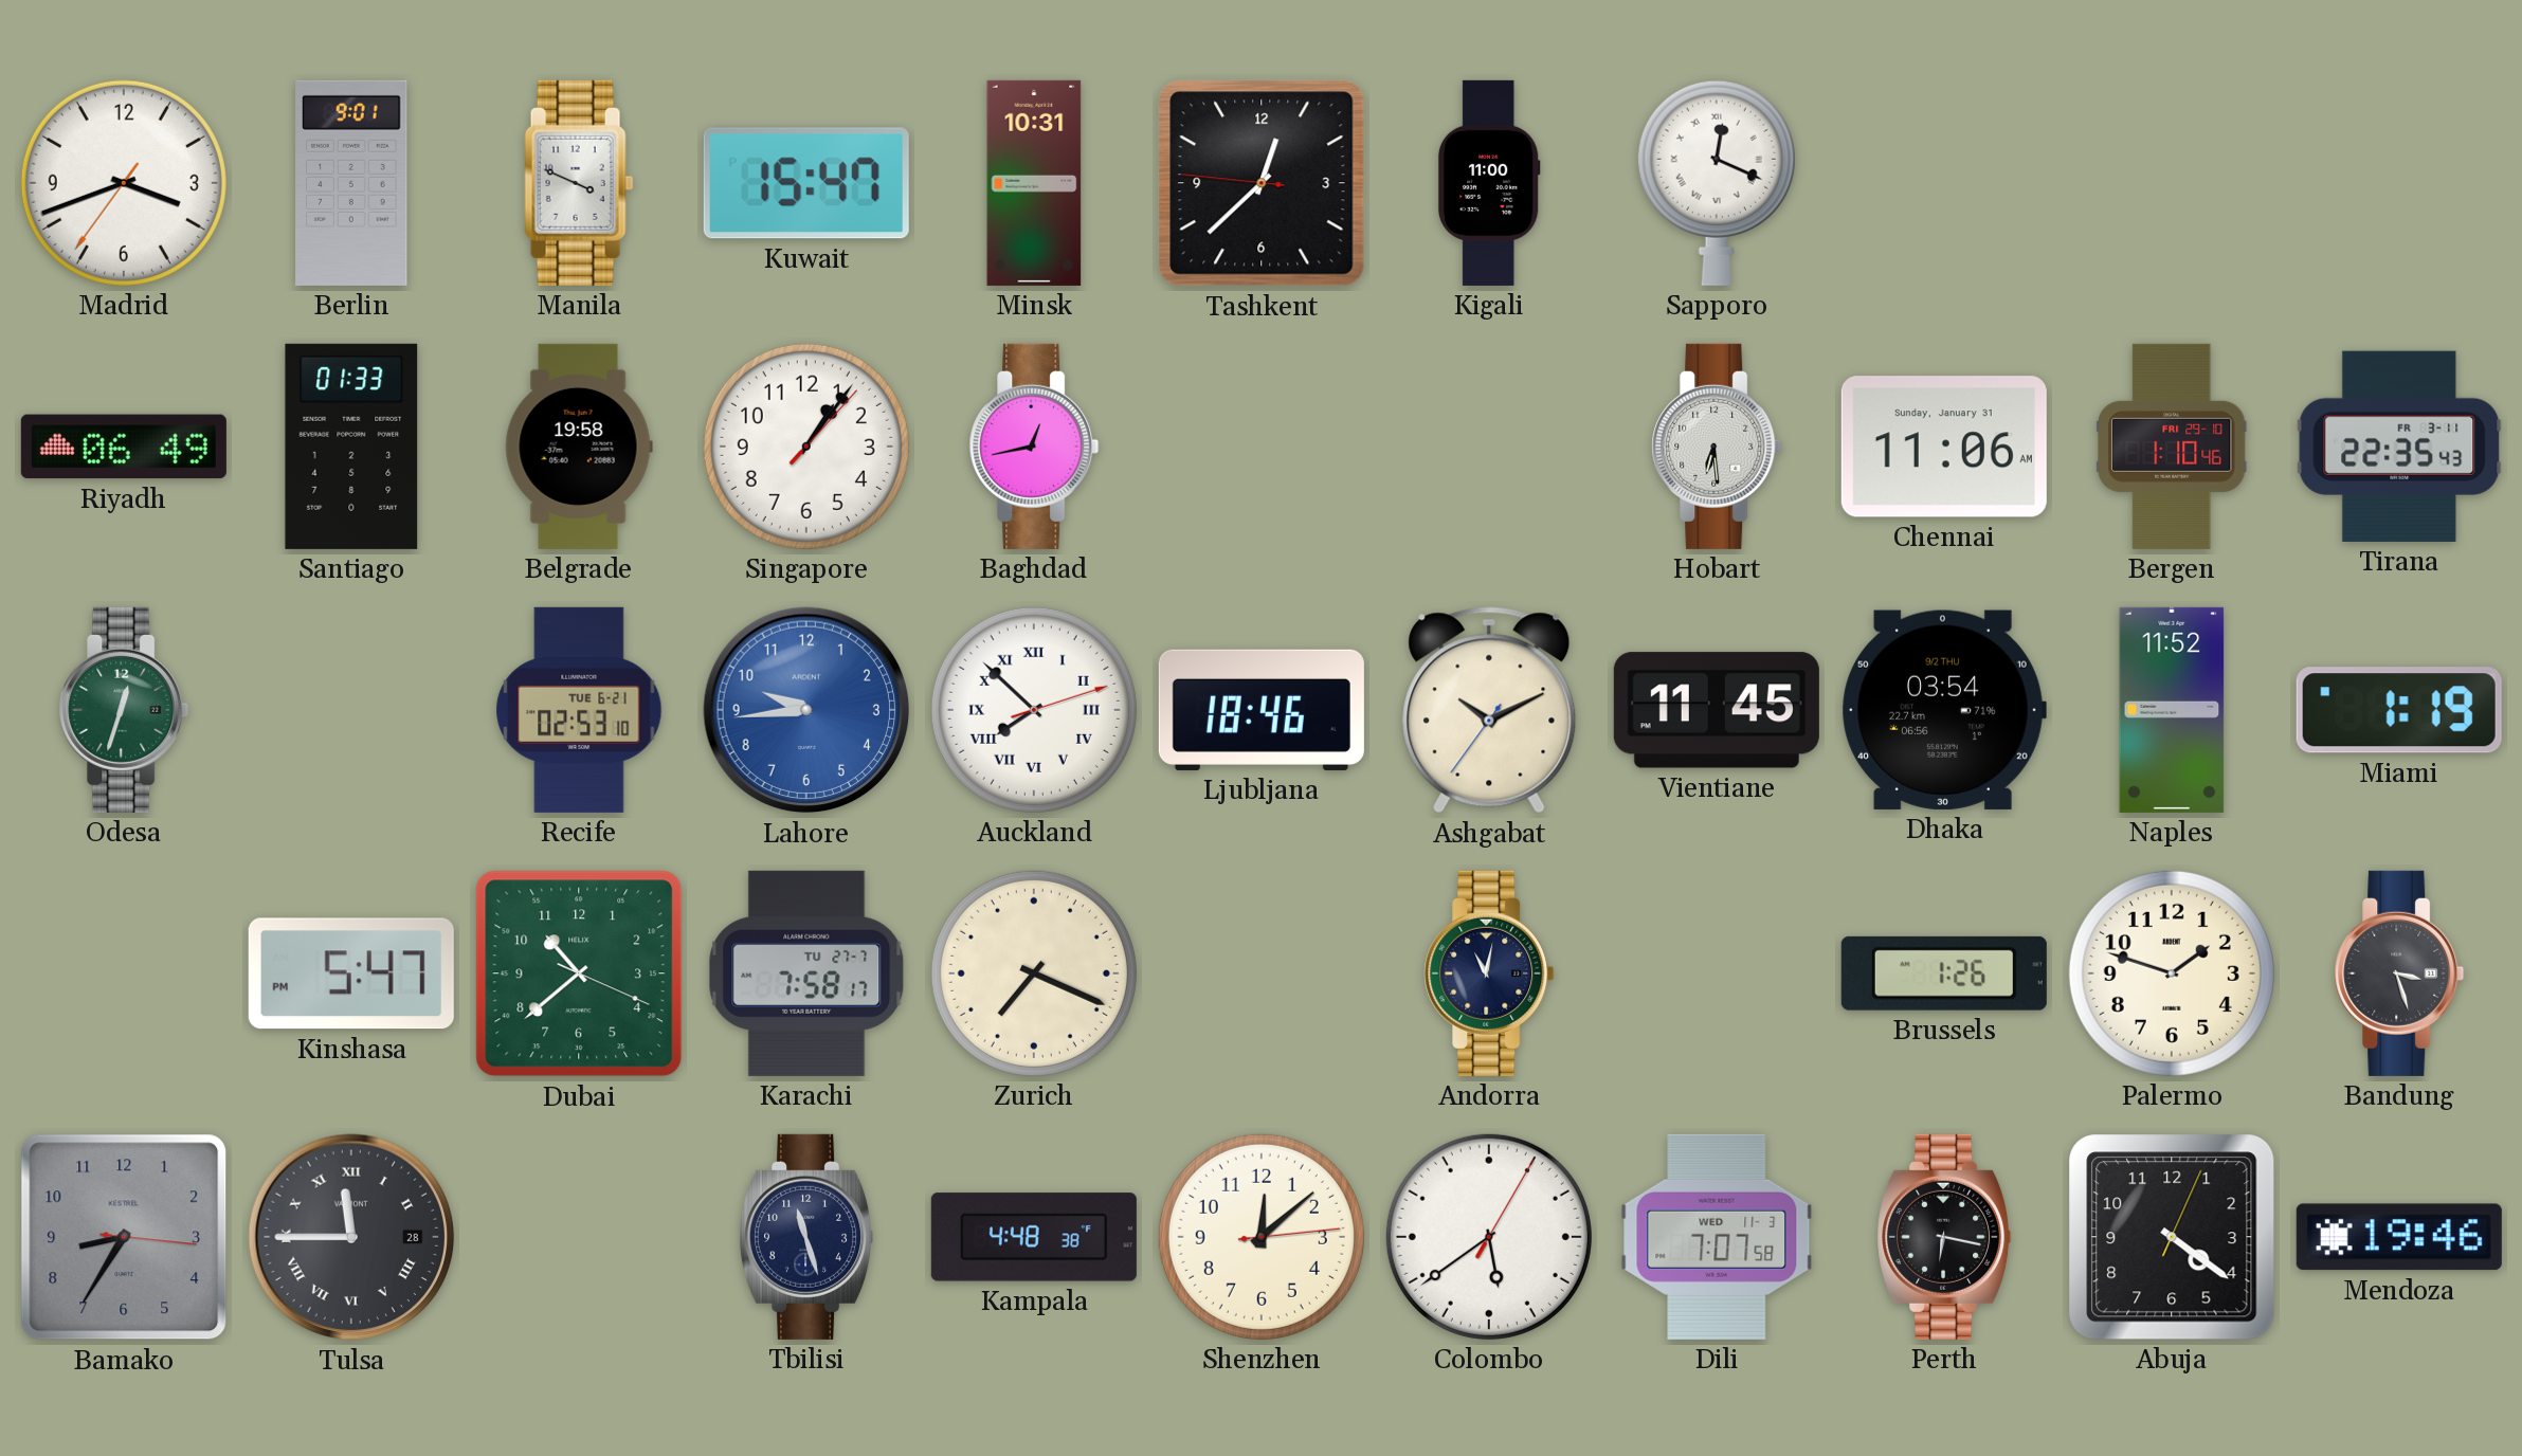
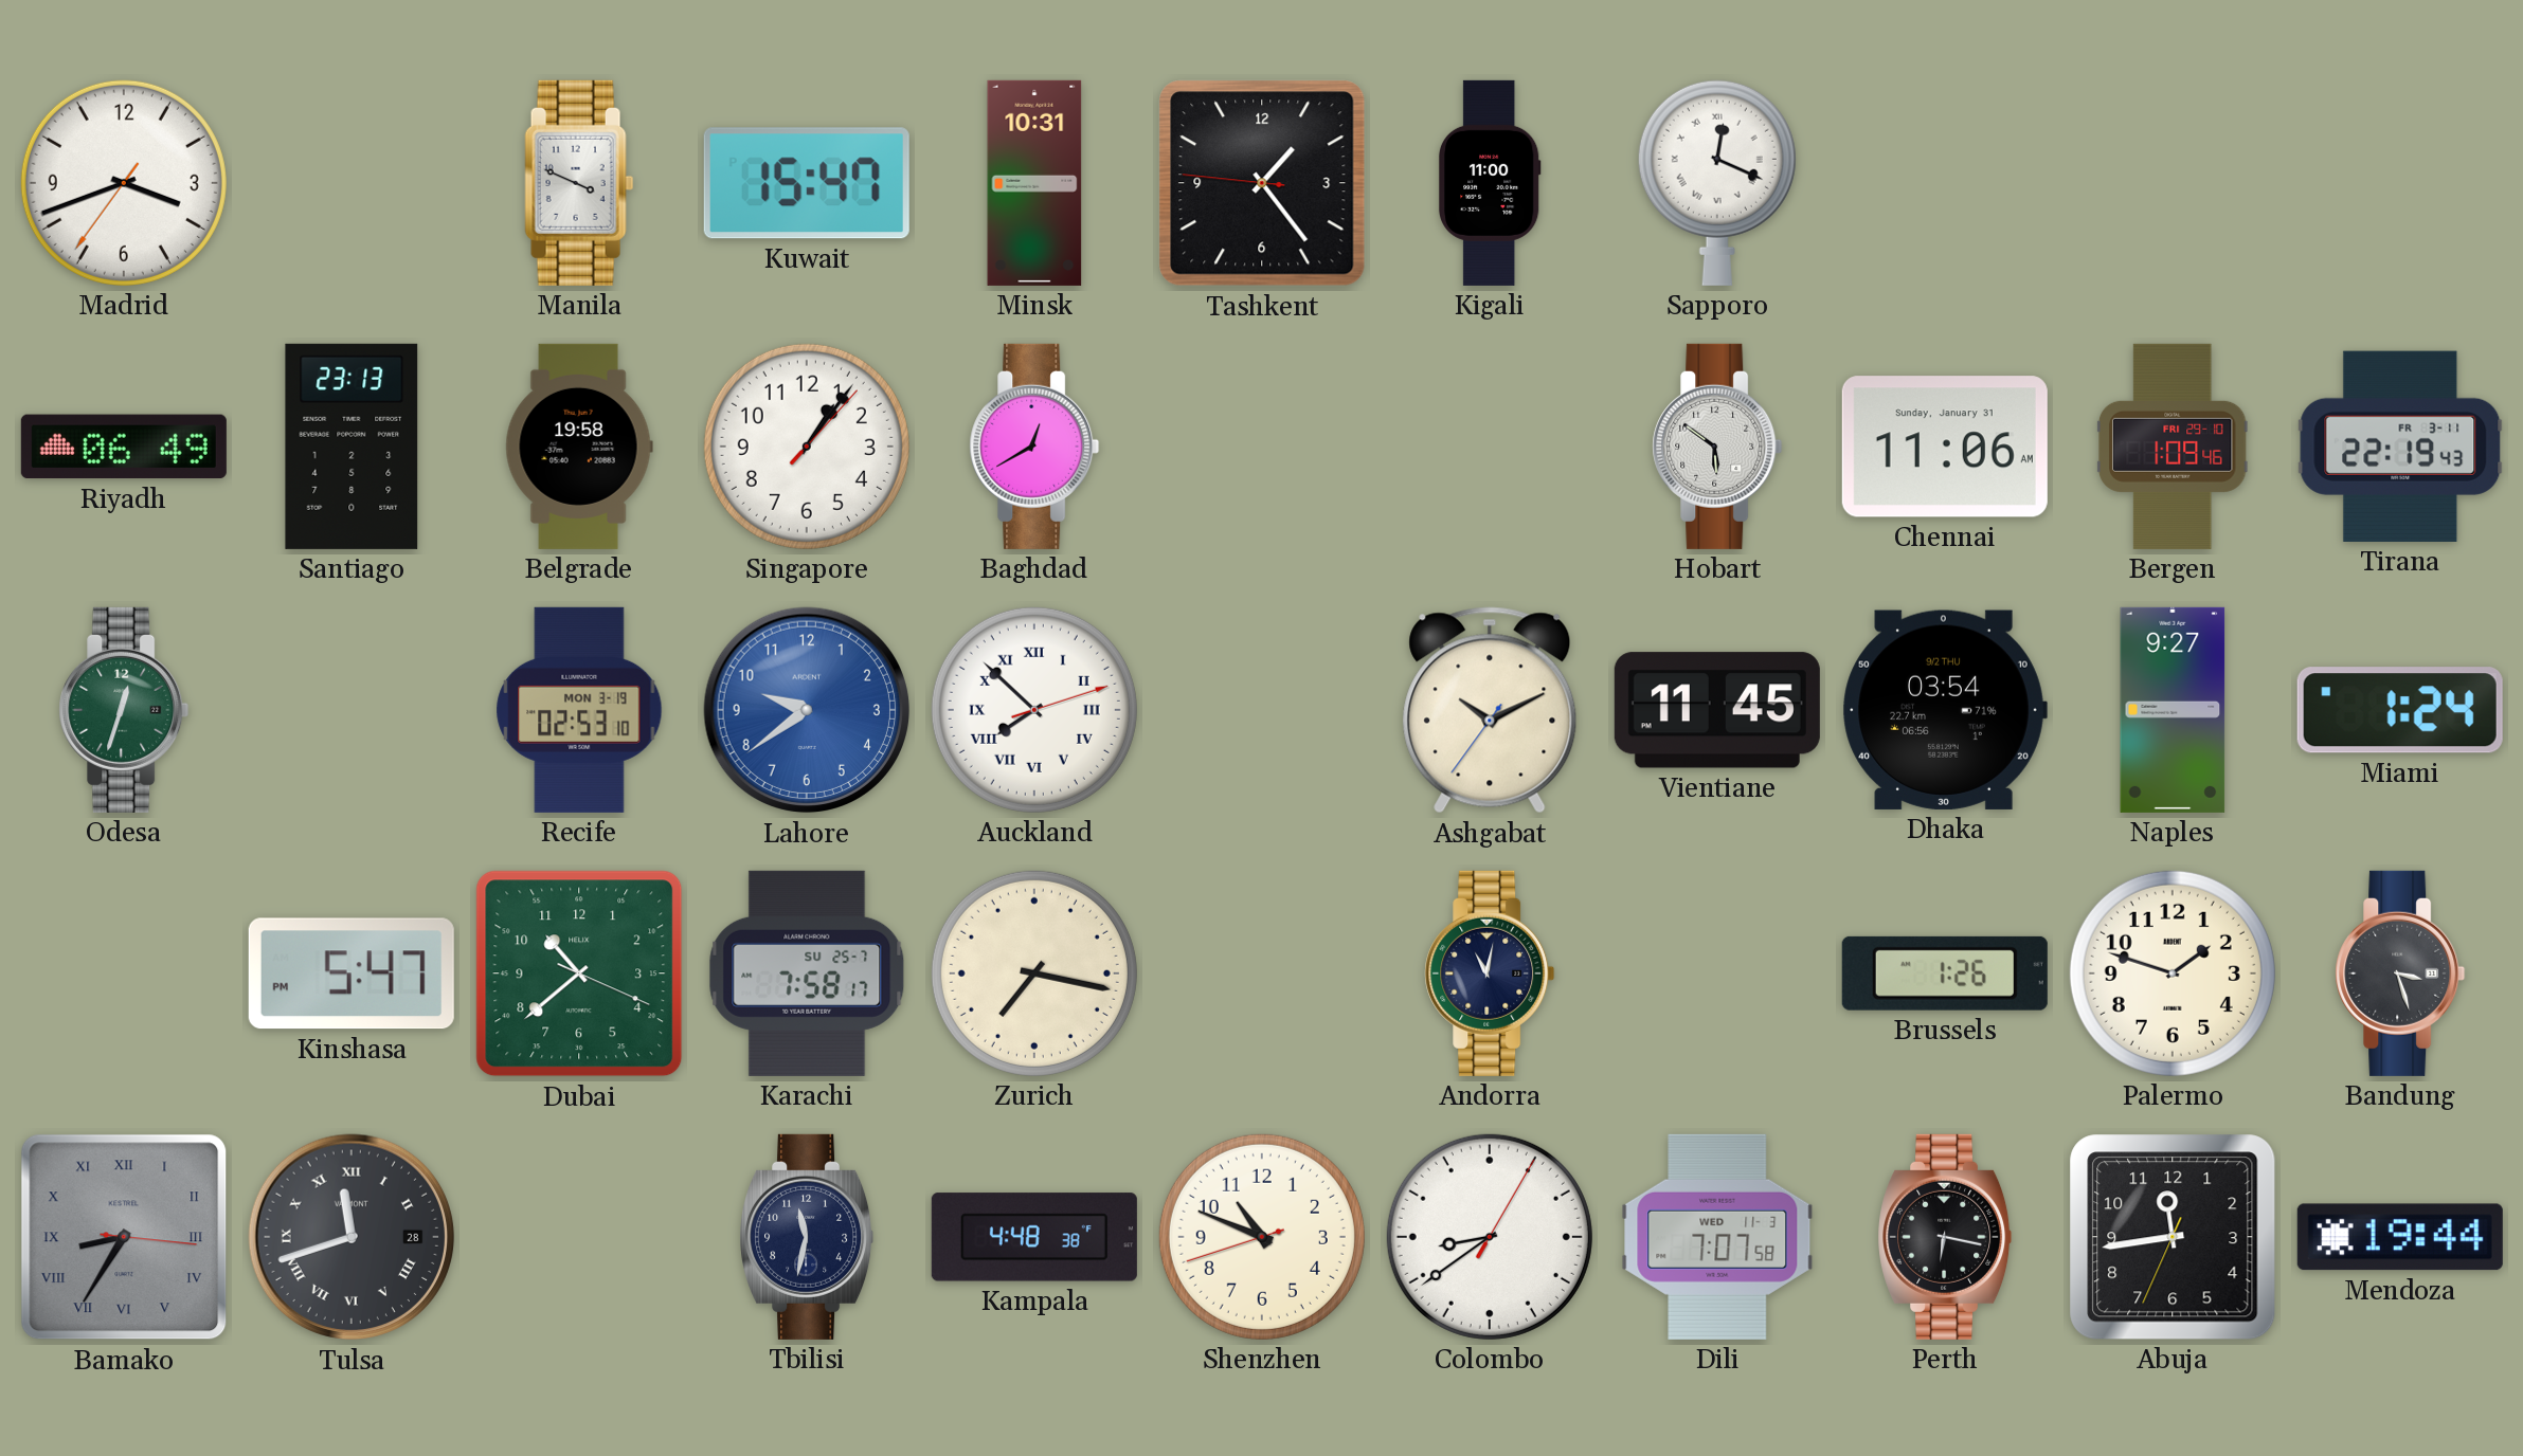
Berlin: 9:01 -> none
Tashkent: 12:37 -> 1:23
Santiago: 01:33 -> 23:13
Baghdad: 12:43 -> 12:40
Hobart: 6:29 -> 5:51
Bergen: 1:10 -> 1:09
Tirana: 22:35 -> 22:19
Recife date: TUE 6-21 -> MON 3-19
Lahore: 9:44 -> 9:39
Ljubljana: 18:46 -> none
Naples: 11:52 -> 9:27
Miami: 1:19 -> 1:24
Karachi date: TU 27-7 -> SU 25-7
Zurich: 7:19 -> 7:17
Bamako numerals: Arabic -> Roman
Tulsa: 11:45 -> 11:42
Tbilisi: 11:27 -> 11:32
Shenzhen: 12:08 -> 10:48
Colombo: 5:39 -> 8:39
Abuja: 4:21 -> 11:43
Mendoza: 19:46 -> 19:44
